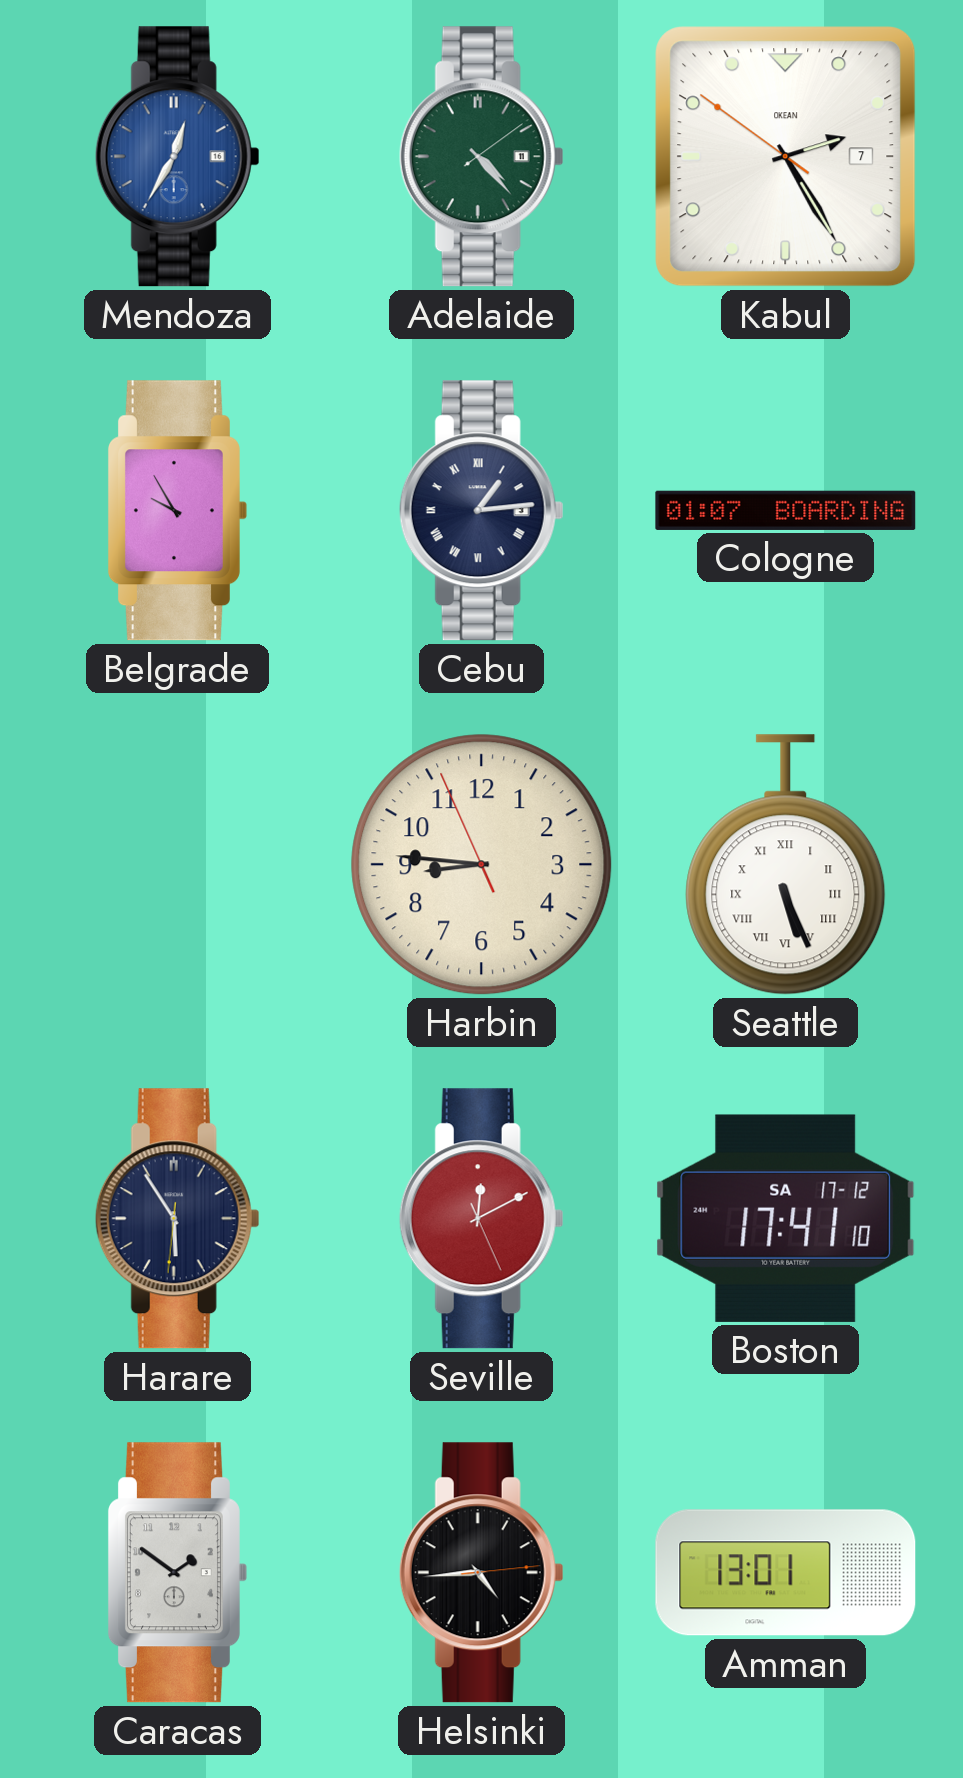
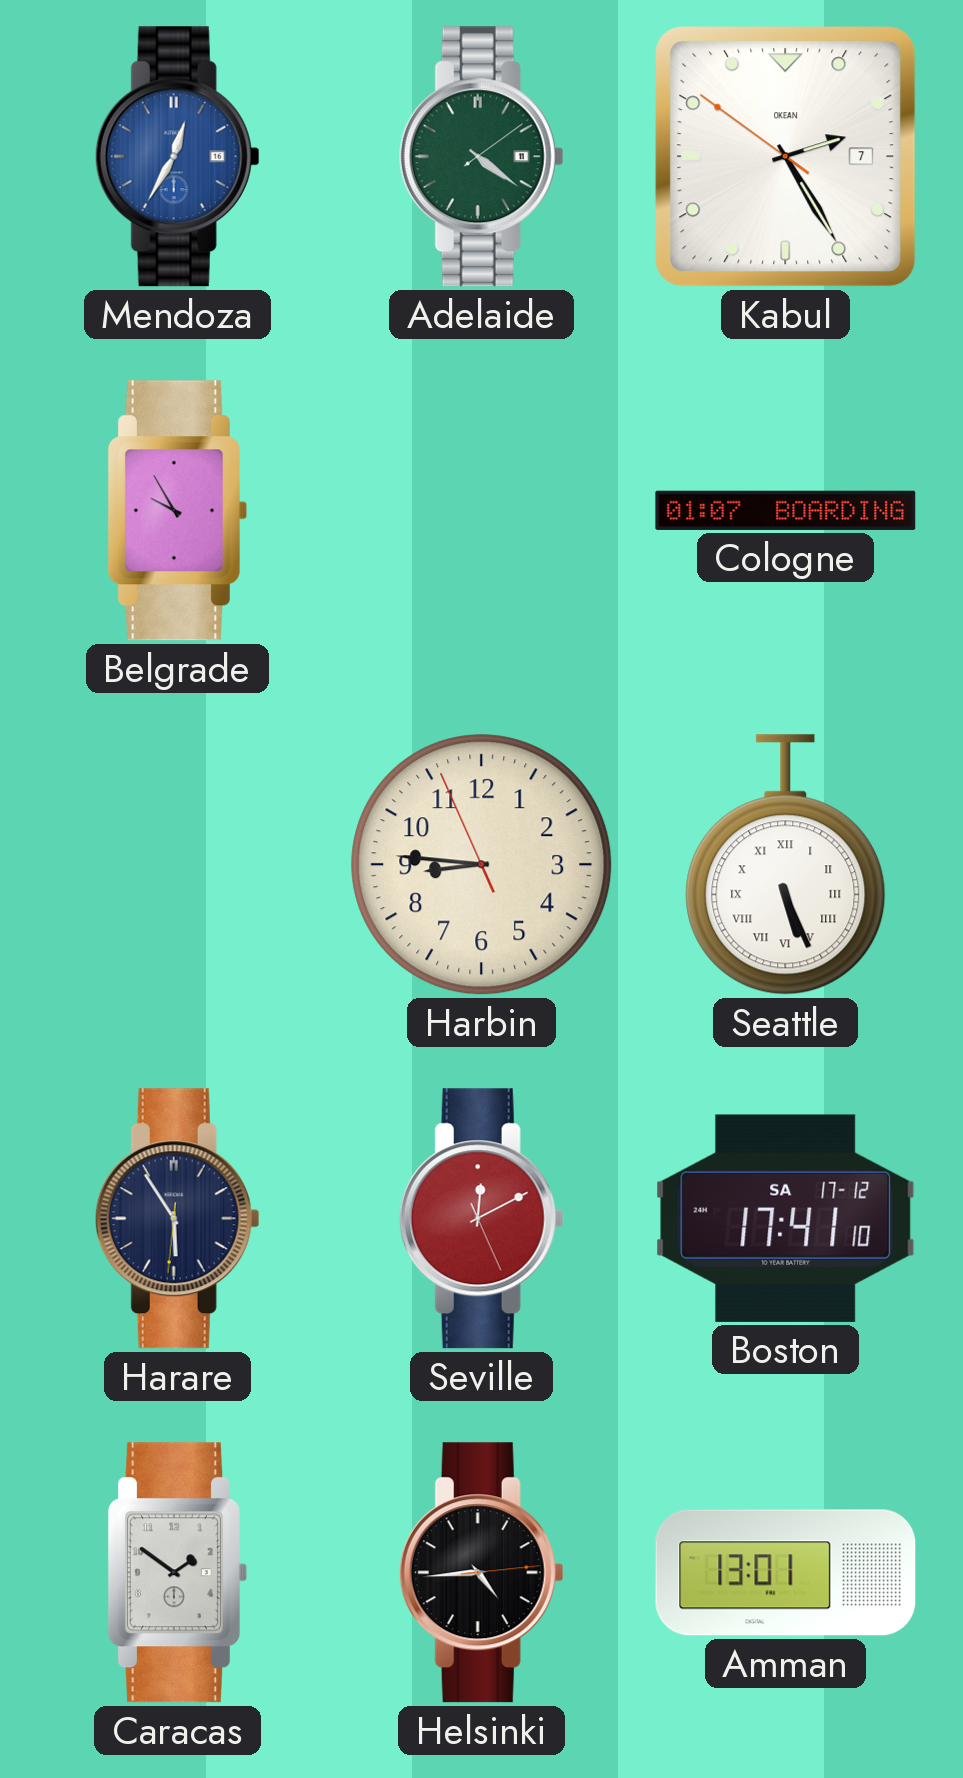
Adelaide: 4:23 -> 4:21
Cebu: 1:14 -> none
